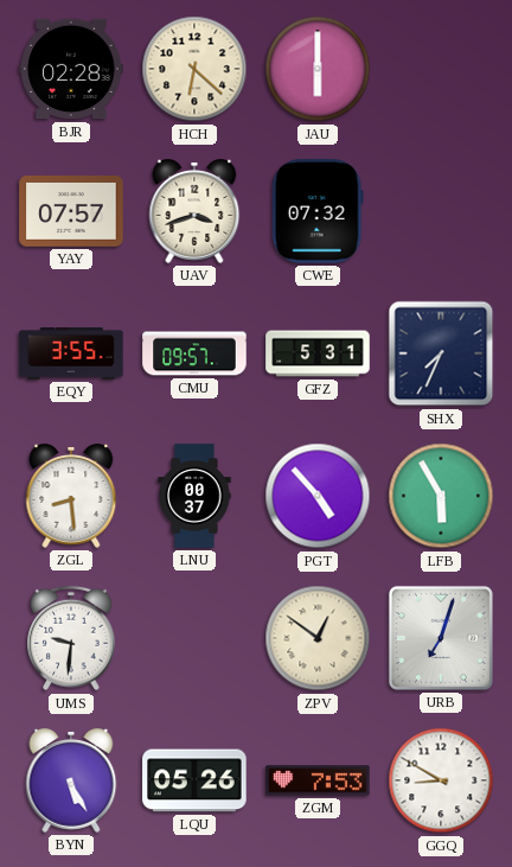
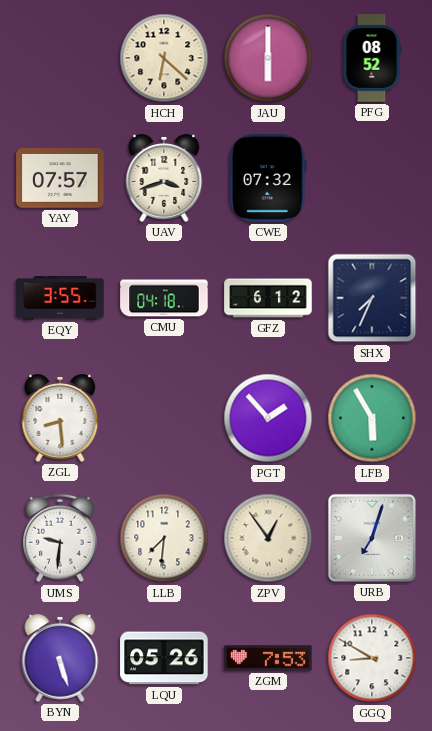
BJR: 02:28 -> none
PFG: none -> 08:52
CMU: 09:57 -> 04:18
GFZ: 5:31 -> 6:12
LNU: 00:37 -> none
PGT: 4:53 -> 1:53
LLB: none -> 7:31
ZPV: 12:51 -> 12:54
BYN: 5:25 -> 5:27
